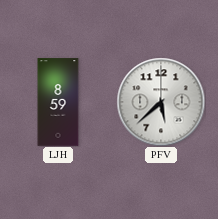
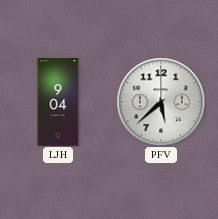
LJH: 8:59 -> 9:04
